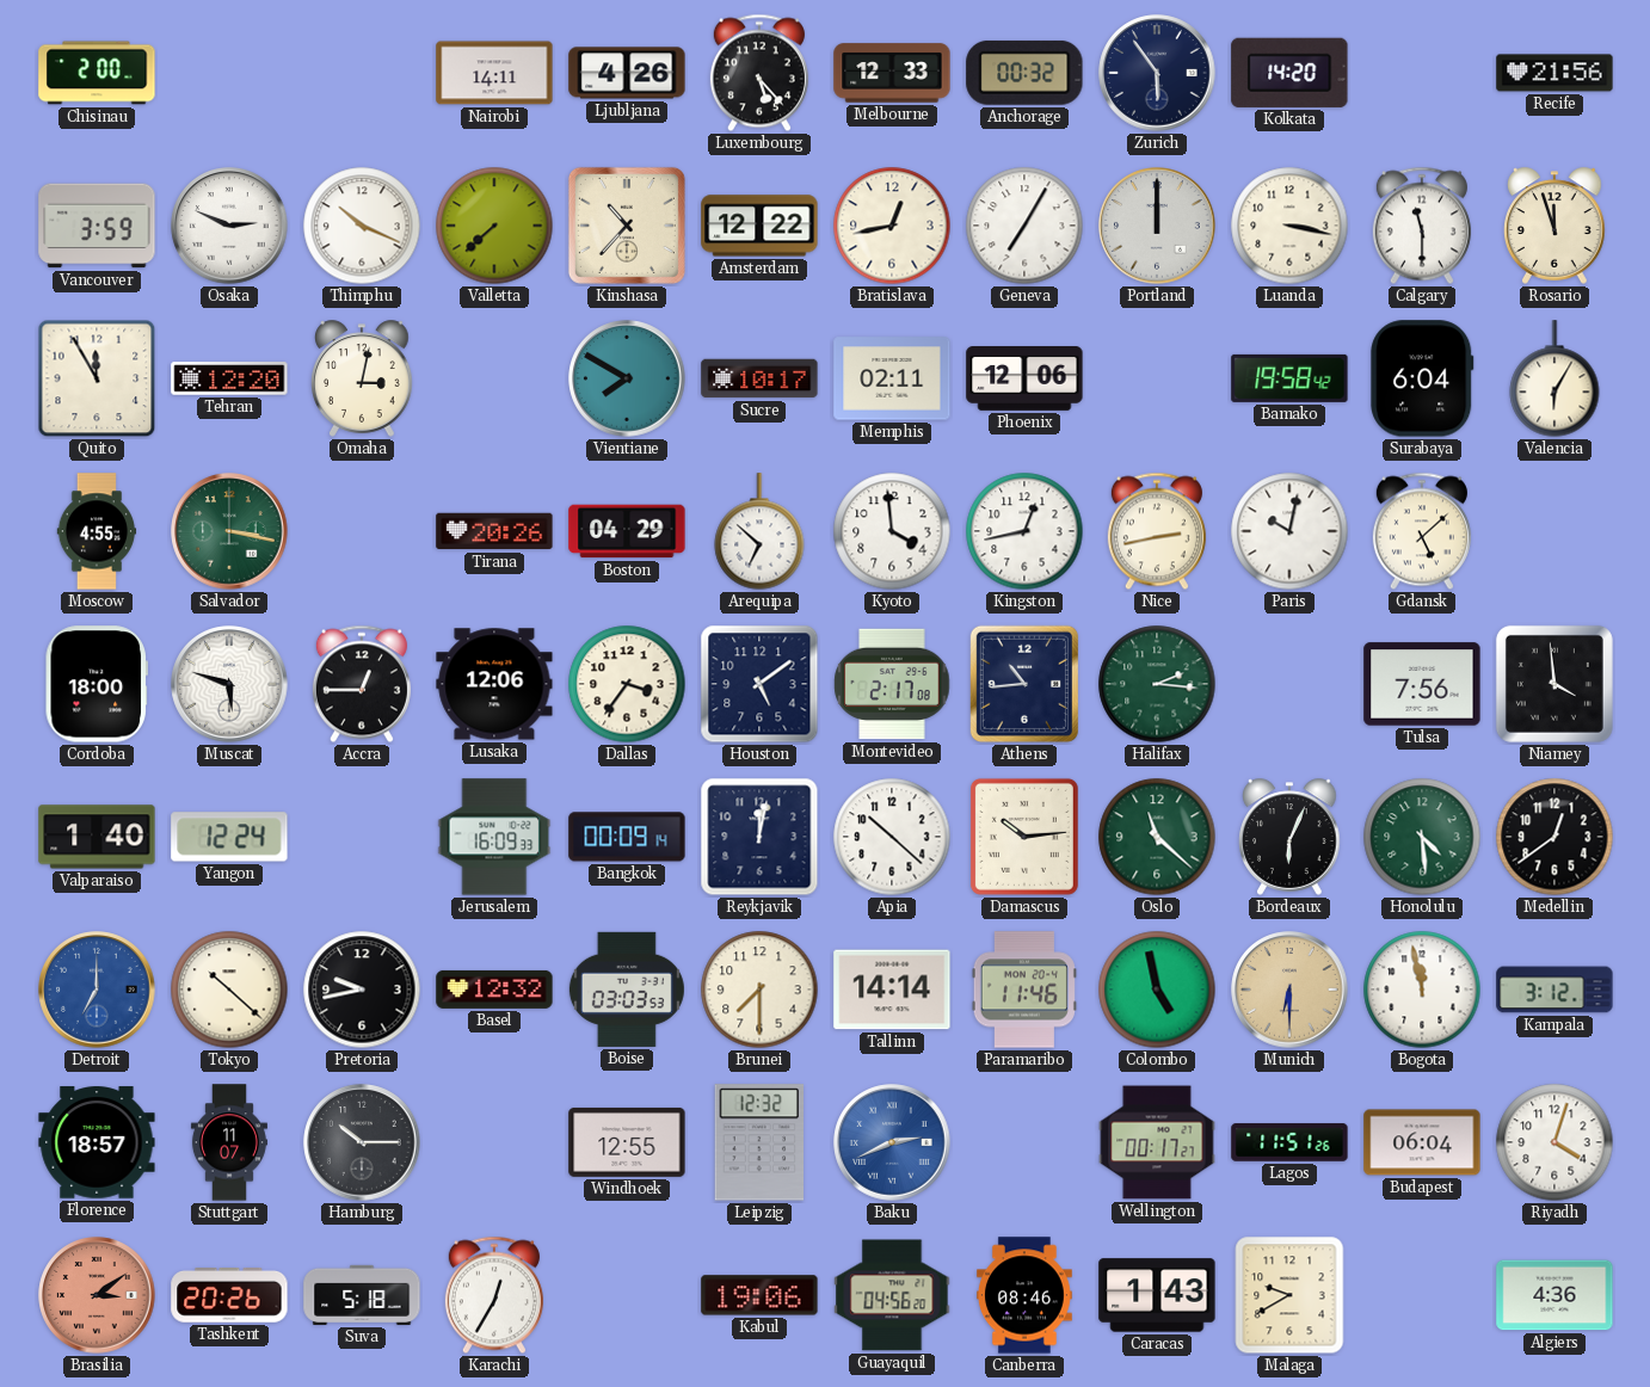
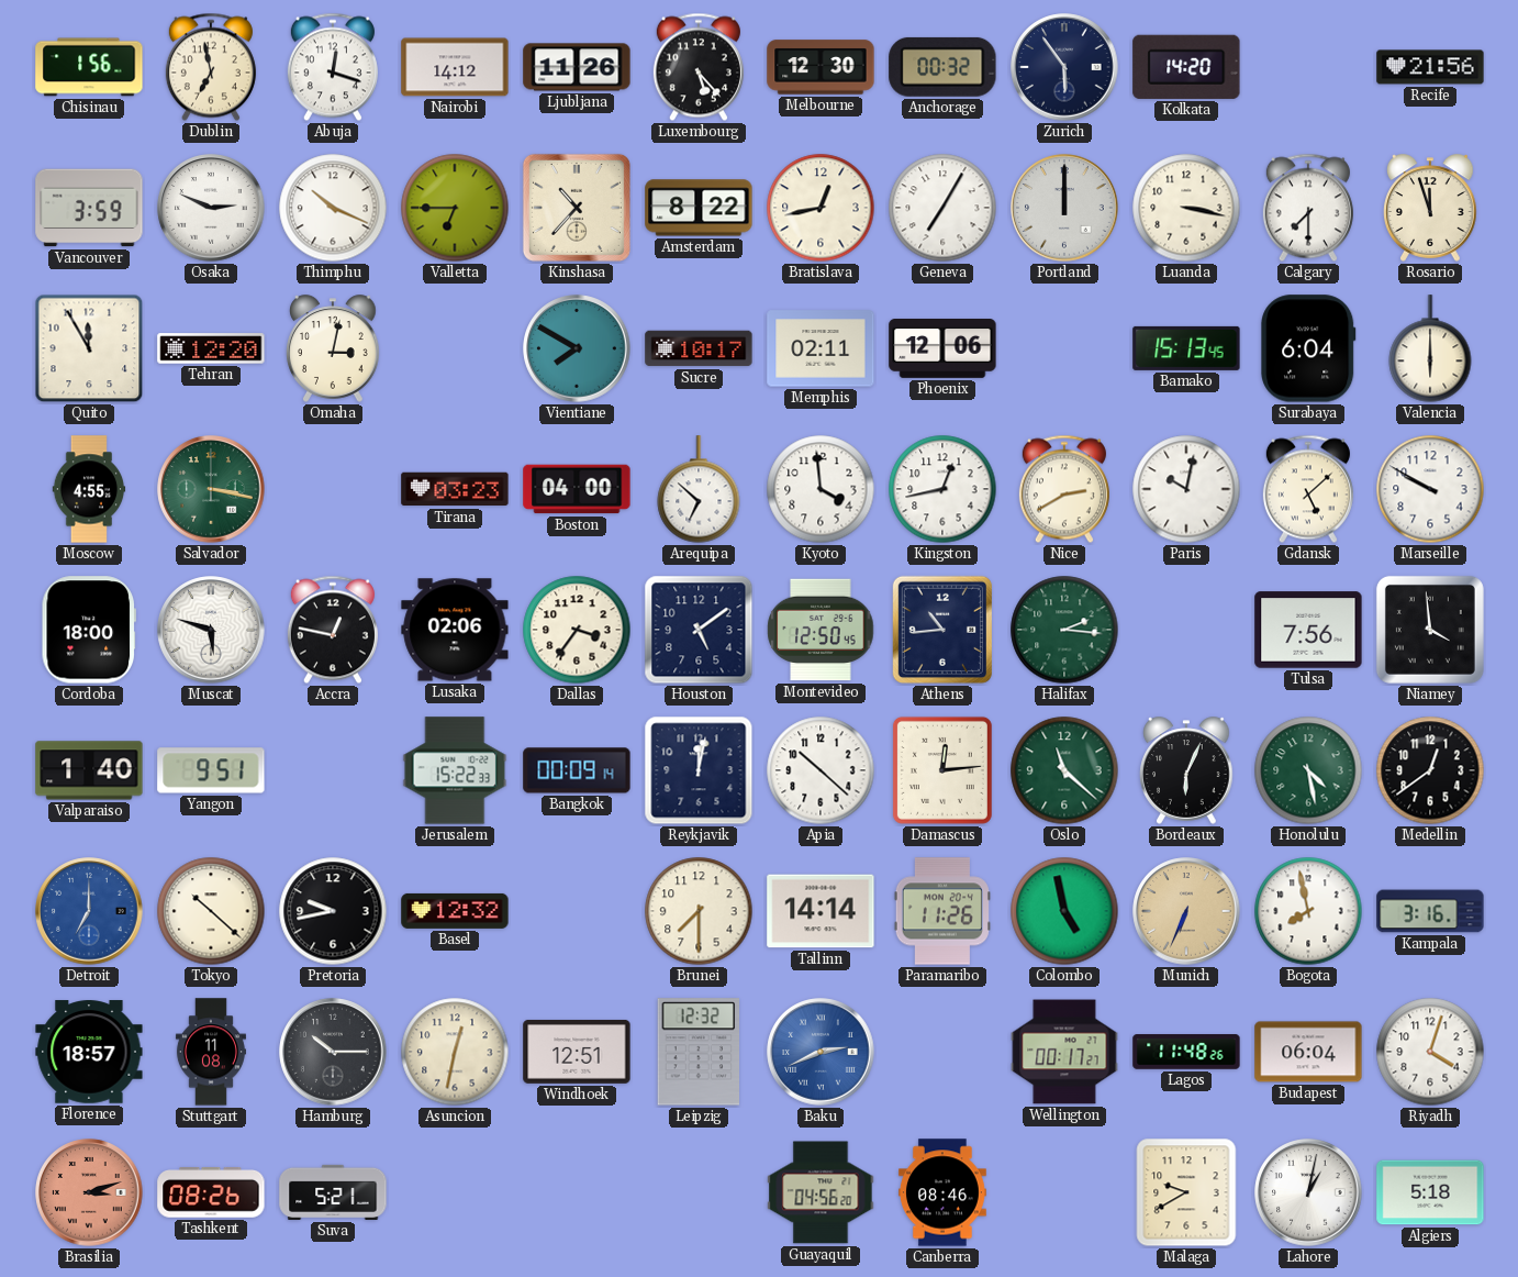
Chisinau: 2:00 -> 1:56
Dublin: none -> 6:58
Abuja: none -> 12:18
Nairobi: 14:11 -> 14:12
Ljubljana: 4:26 -> 11:26
Melbourne: 12:33 -> 12:30
Valletta: 7:38 -> 6:45
Amsterdam: 12:22 -> 8:22
Calgary: 11:30 -> 7:30
Bamako: 19:58 -> 15:13
Valencia: 6:05 -> 6:00
Tirana: 20:26 -> 03:23
Boston: 04:29 -> 04:00
Nice: 2:43 -> 2:40
Marseille: none -> 9:50
Accra: 12:45 -> 12:47
Lusaka: 12:06 -> 02:06
Montevideo: 2:17 -> 12:50
Yangon: 12:24 -> 9:51
Jerusalem: 16:09 -> 15:22
Damascus: 10:14 -> 12:14
Honolulu: 4:29 -> 4:28
Boise: 03:03 -> none
Paramaribo: 11:46 -> 11:26
Munich: 6:30 -> 6:34
Bogota: 11:58 -> 7:58
Kampala: 3:12 -> 3:16
Stuttgart: 11:07 -> 11:08
Asuncion: none -> 12:32
Windhoek: 12:55 -> 12:51
Lagos: 11:51 -> 11:48
Brasilia: 3:09 -> 3:12
Tashkent: 20:26 -> 08:26
Suva: 5:18 -> 5:21
Karachi: 12:35 -> none
Kabul: 19:06 -> none
Caracas: 1:43 -> none
Lahore: none -> 1:02
Algiers: 4:36 -> 5:18
